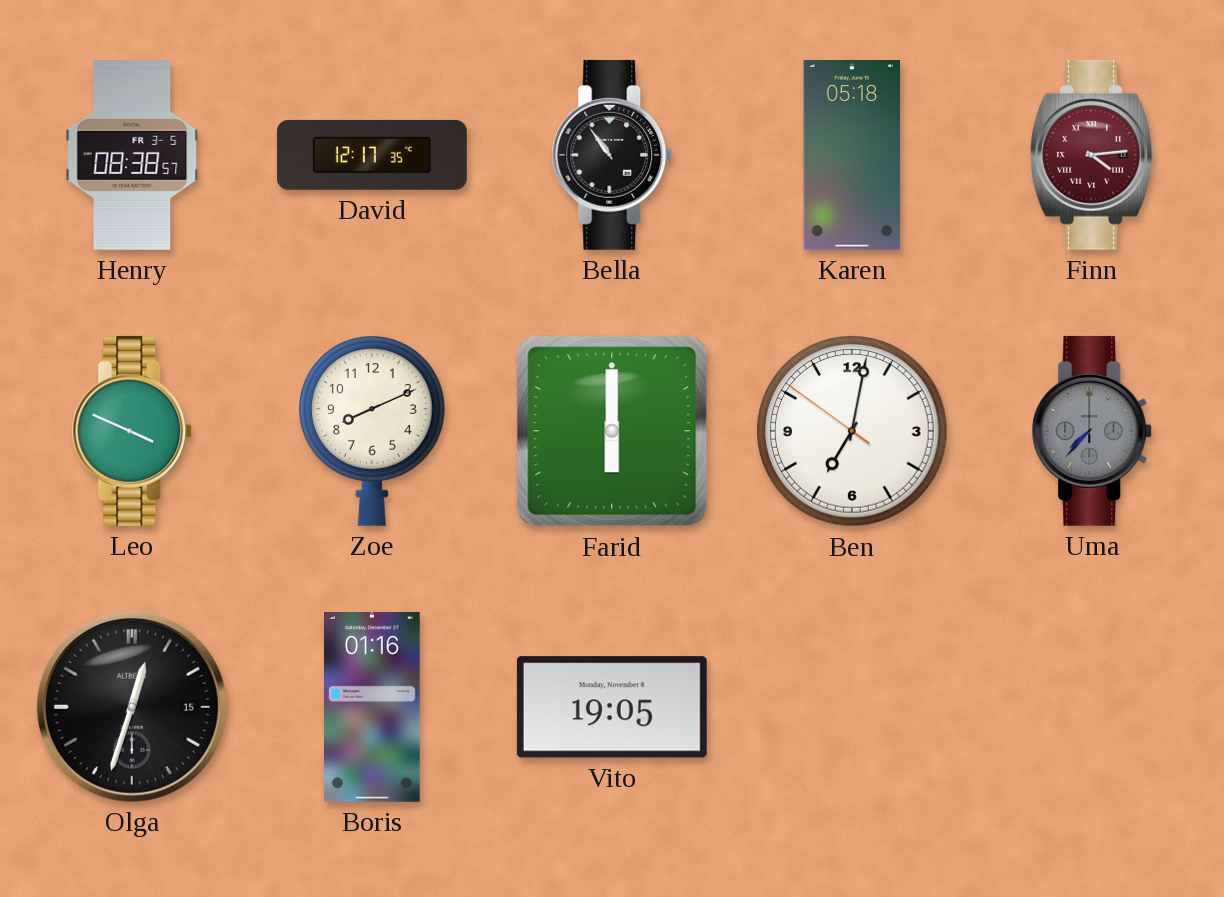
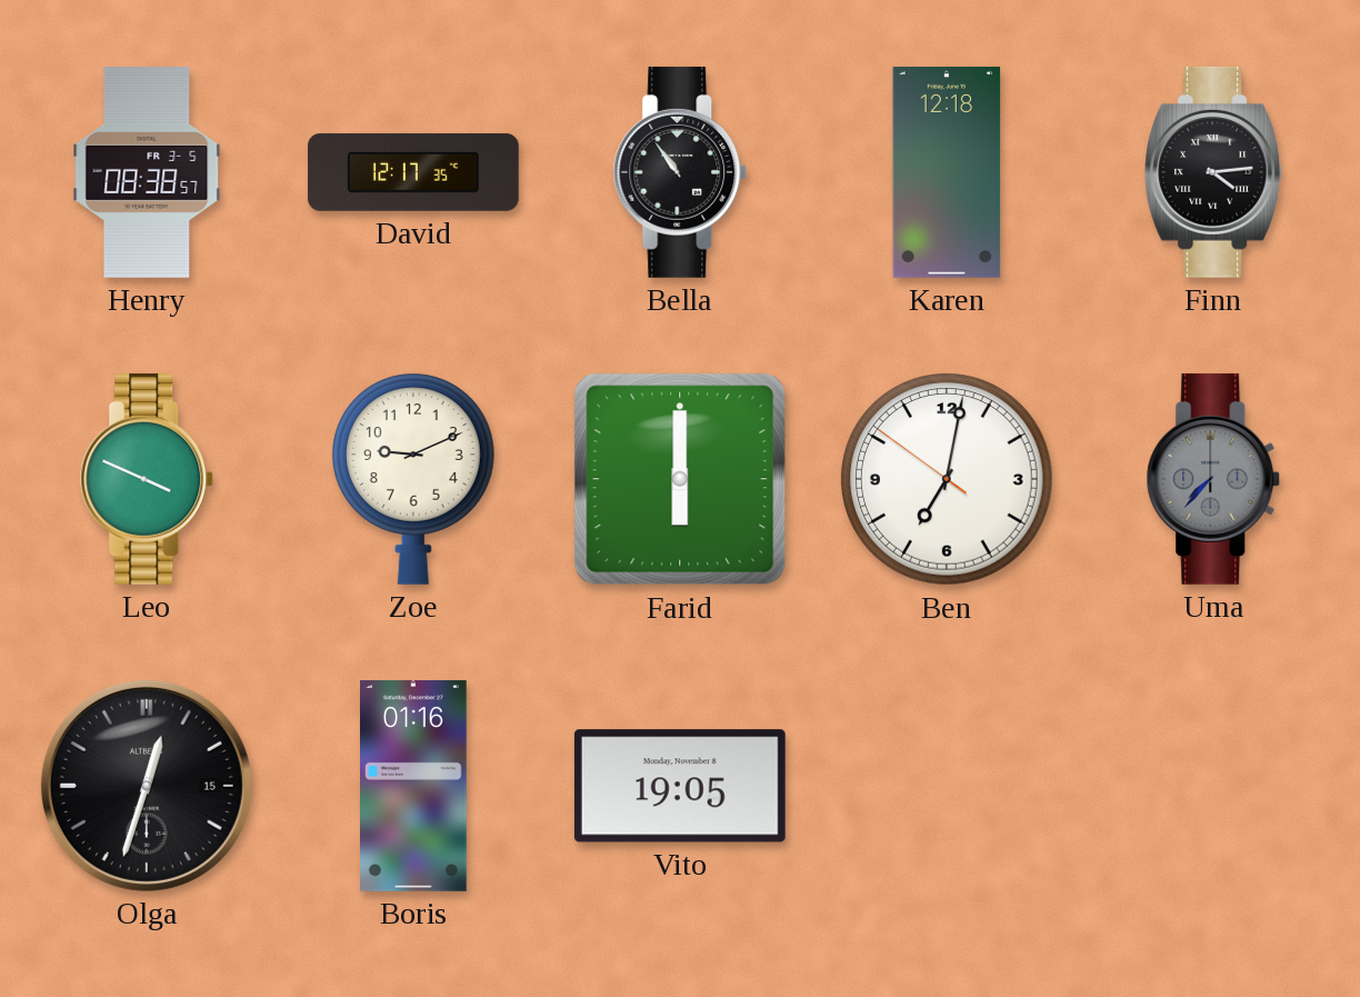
Karen: 05:18 -> 12:18
Finn dial: burgundy -> black
Zoe: 8:11 -> 9:11
